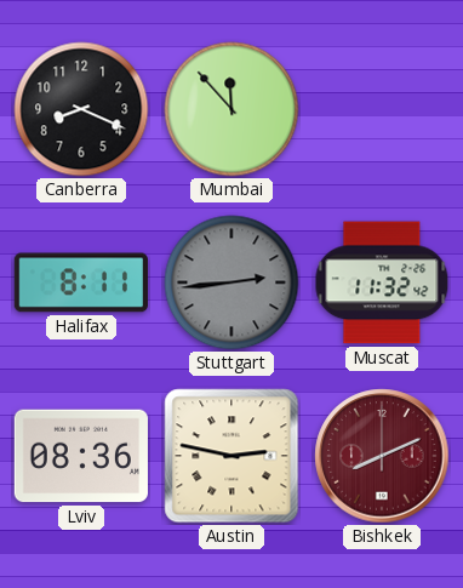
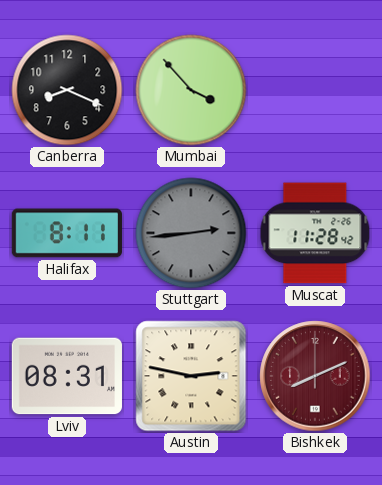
Mumbai: 11:53 -> 3:53
Muscat: 11:32 -> 11:28
Lviv: 08:36 -> 08:31
